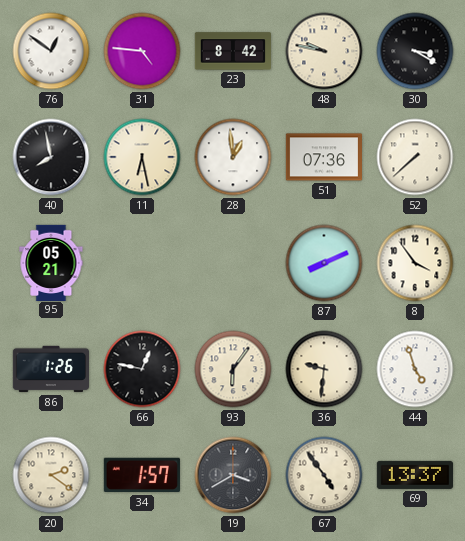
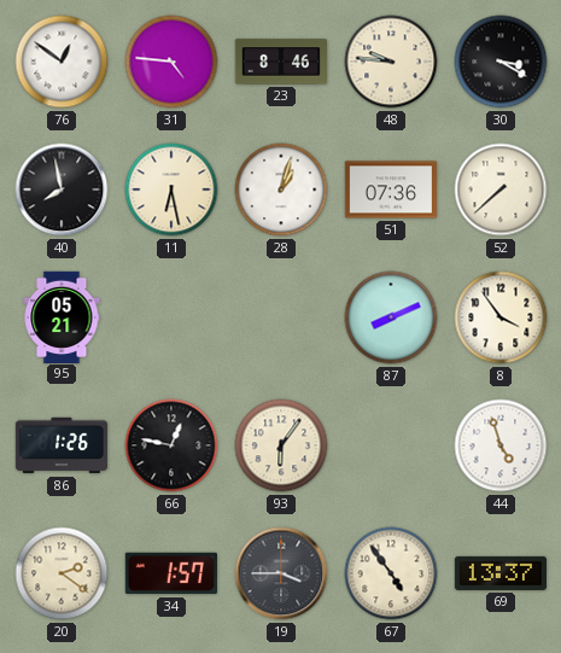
23: 8:42 -> 8:46
48: 9:47 -> 9:46
28: 12:59 -> 1:03
36: 9:31 -> none
19: 3:40 -> 3:45
